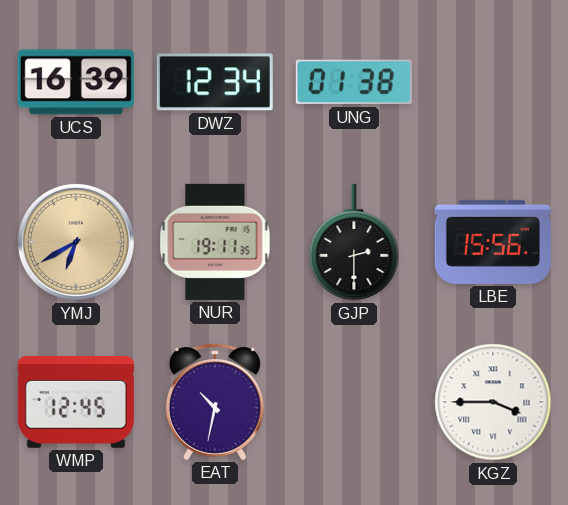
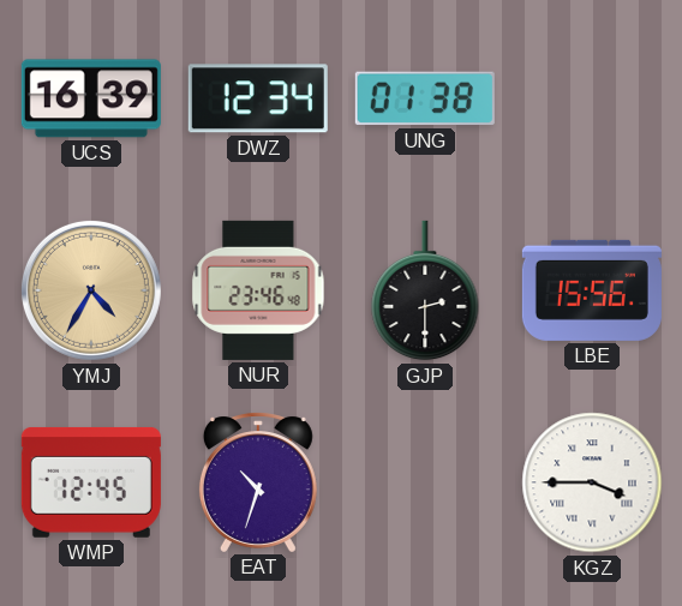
YMJ: 6:40 -> 4:35
NUR: 19:11 -> 23:46
EAT: 10:32 -> 10:33
